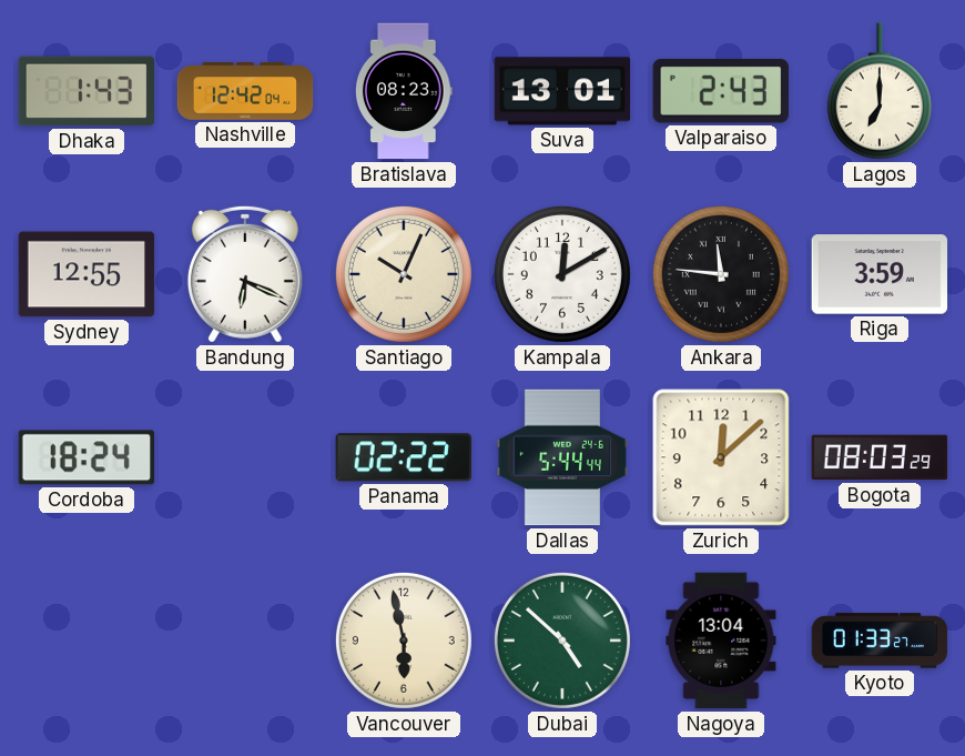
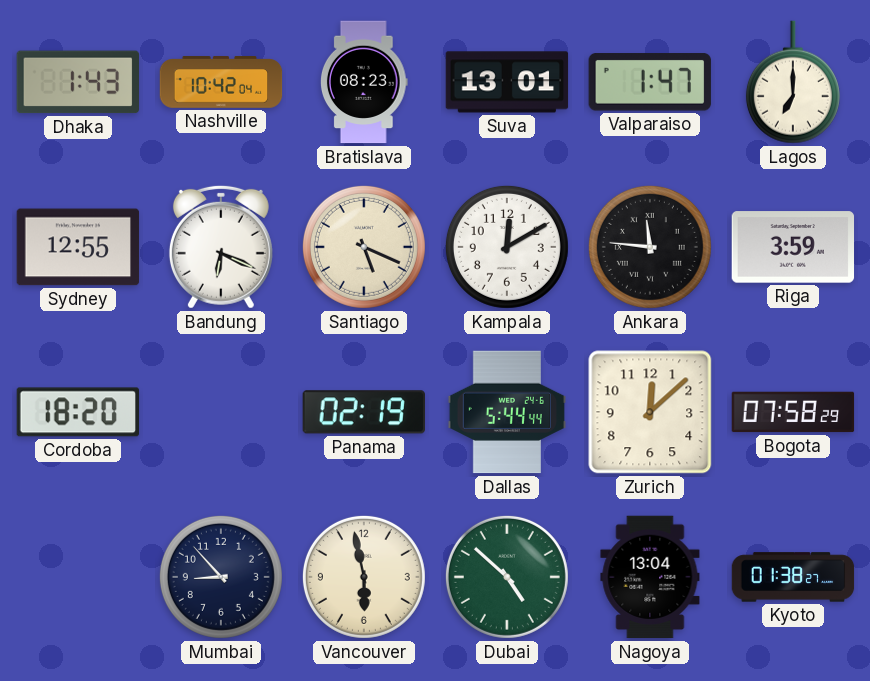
Nashville: 12:42 -> 10:42
Valparaiso: 2:43 -> 1:47
Santiago: 10:04 -> 5:19
Cordoba: 18:24 -> 18:20
Panama: 02:22 -> 02:19
Bogota: 08:03 -> 07:58
Mumbai: none -> 8:53
Kyoto: 01:33 -> 01:38
